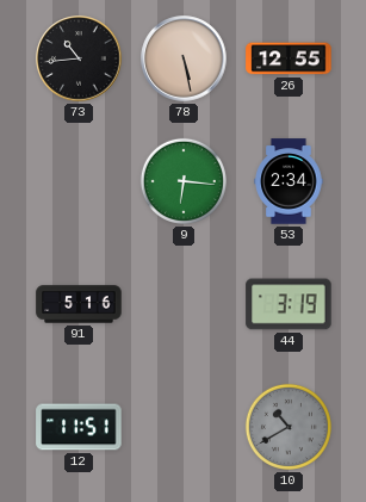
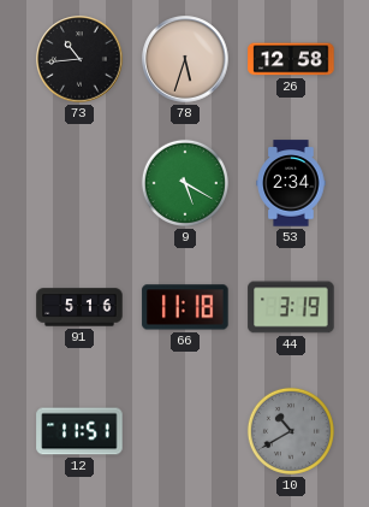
78: 5:28 -> 5:33
26: 12:55 -> 12:58
9: 6:16 -> 5:20
66: none -> 11:18
